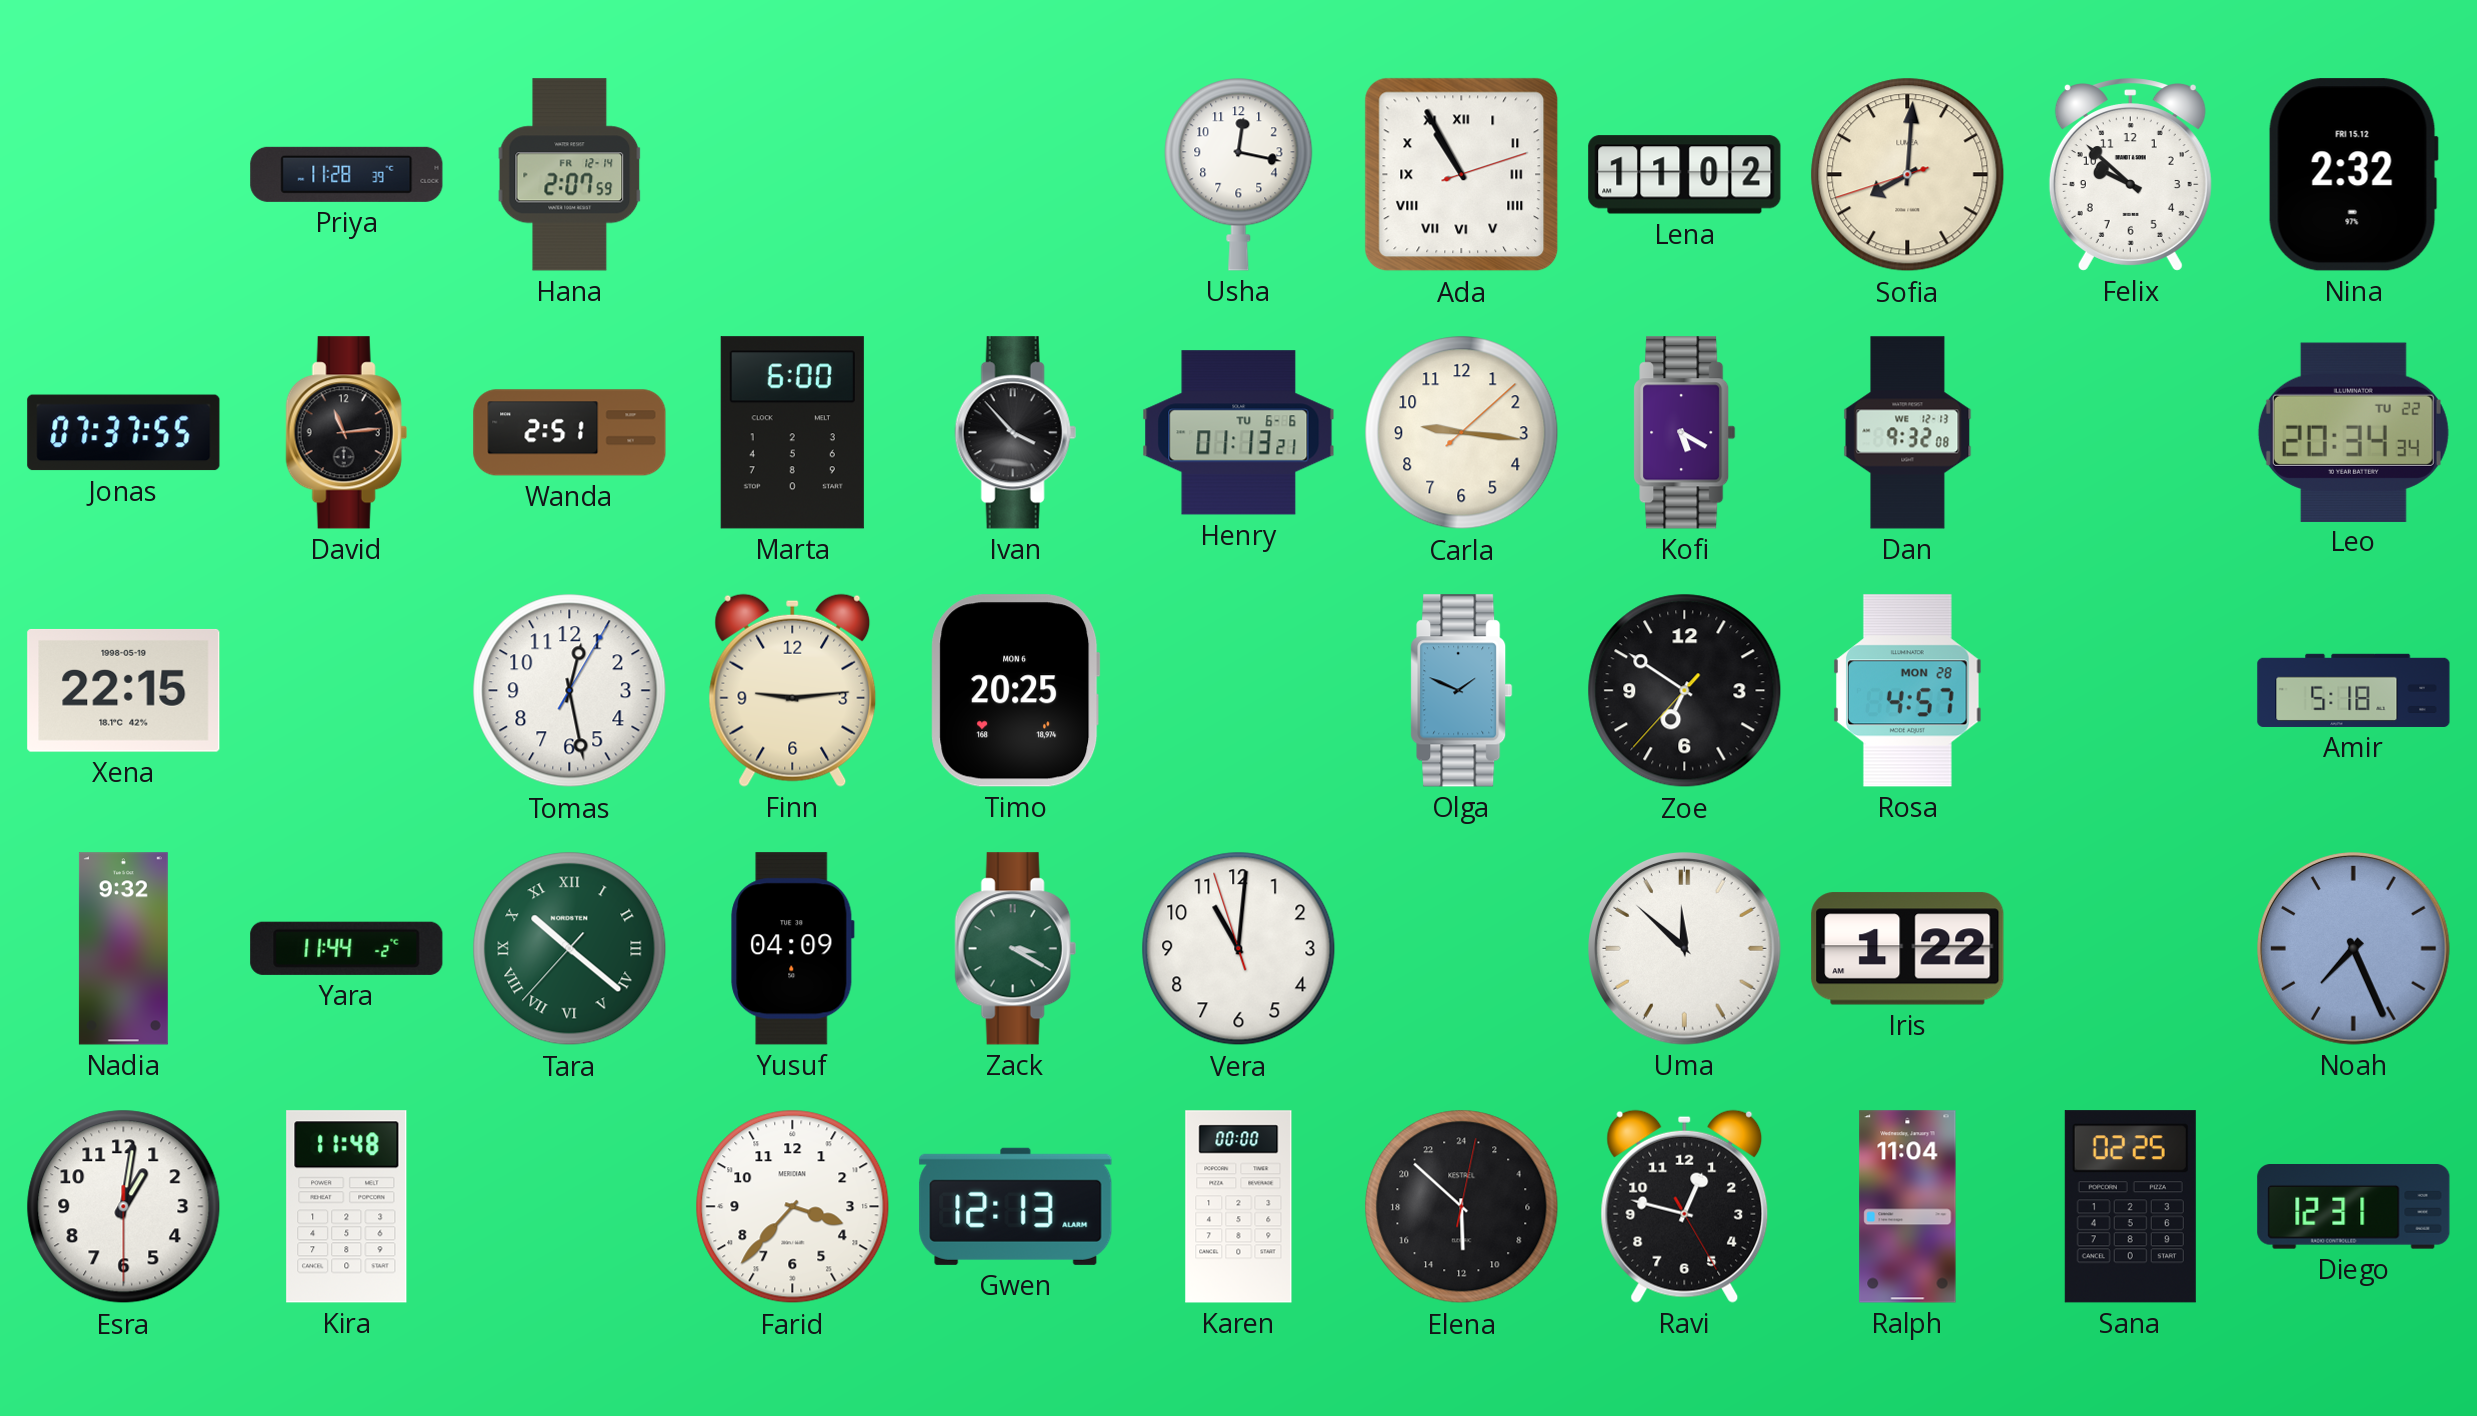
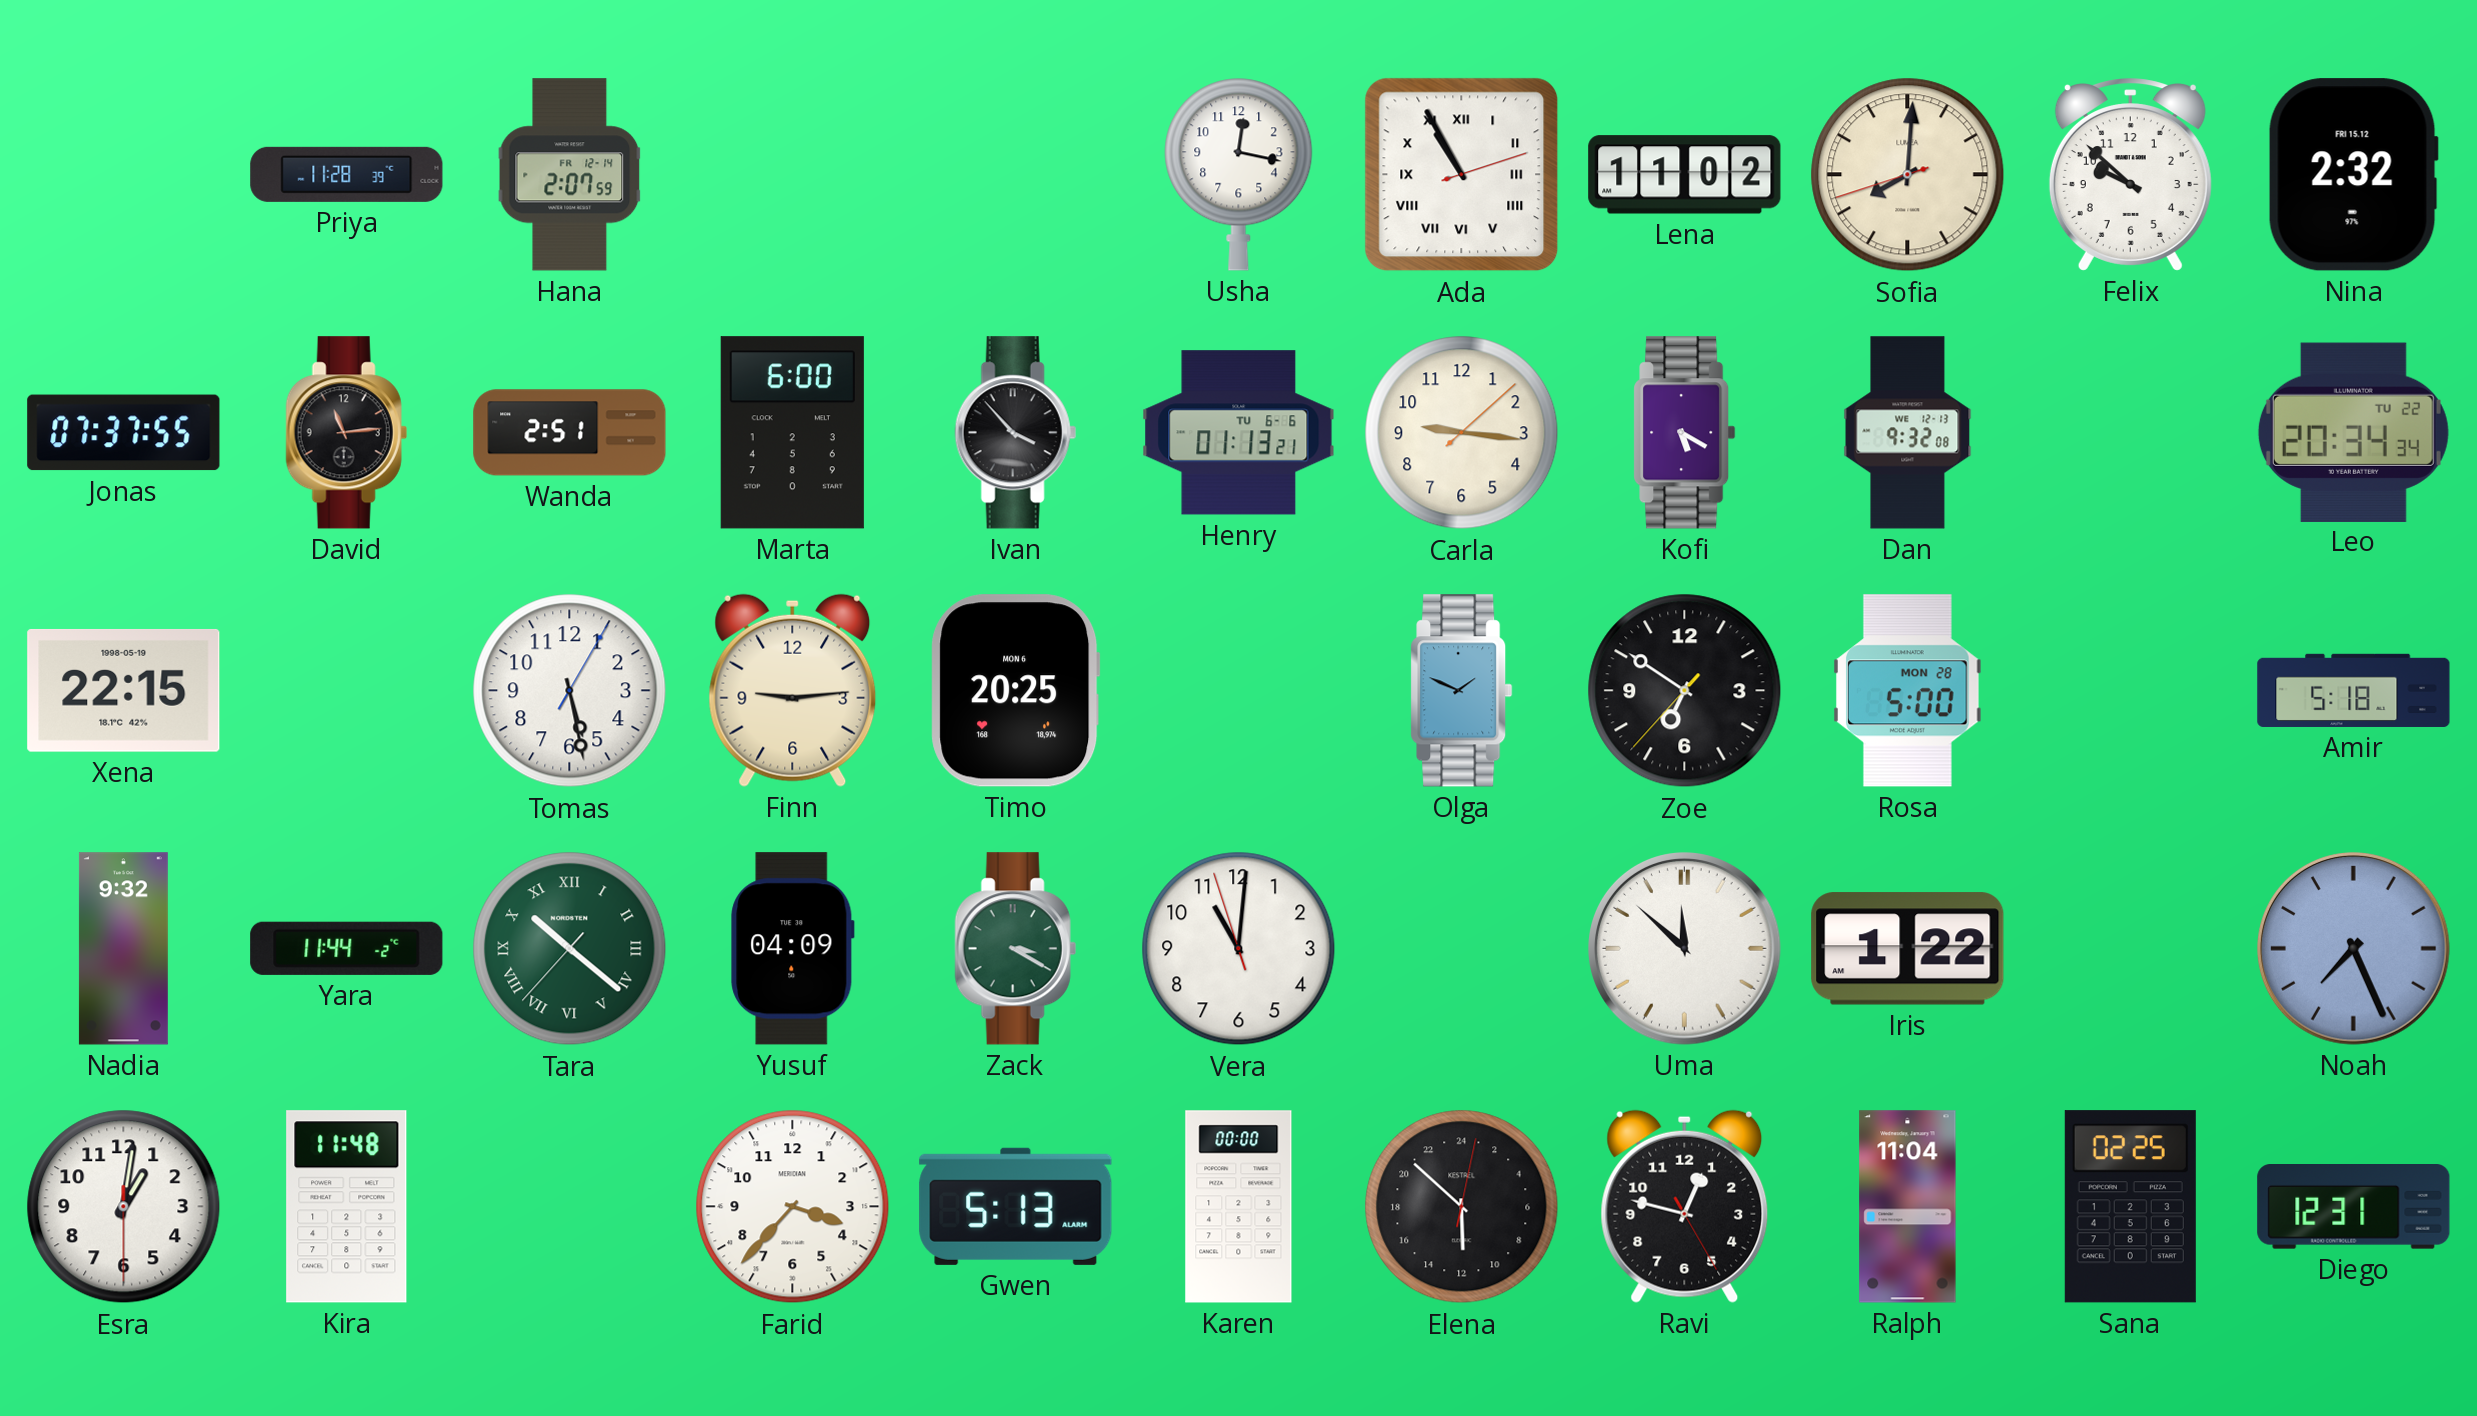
Tomas: 12:28 -> 5:28
Rosa: 4:57 -> 5:00
Gwen: 12:13 -> 5:13
